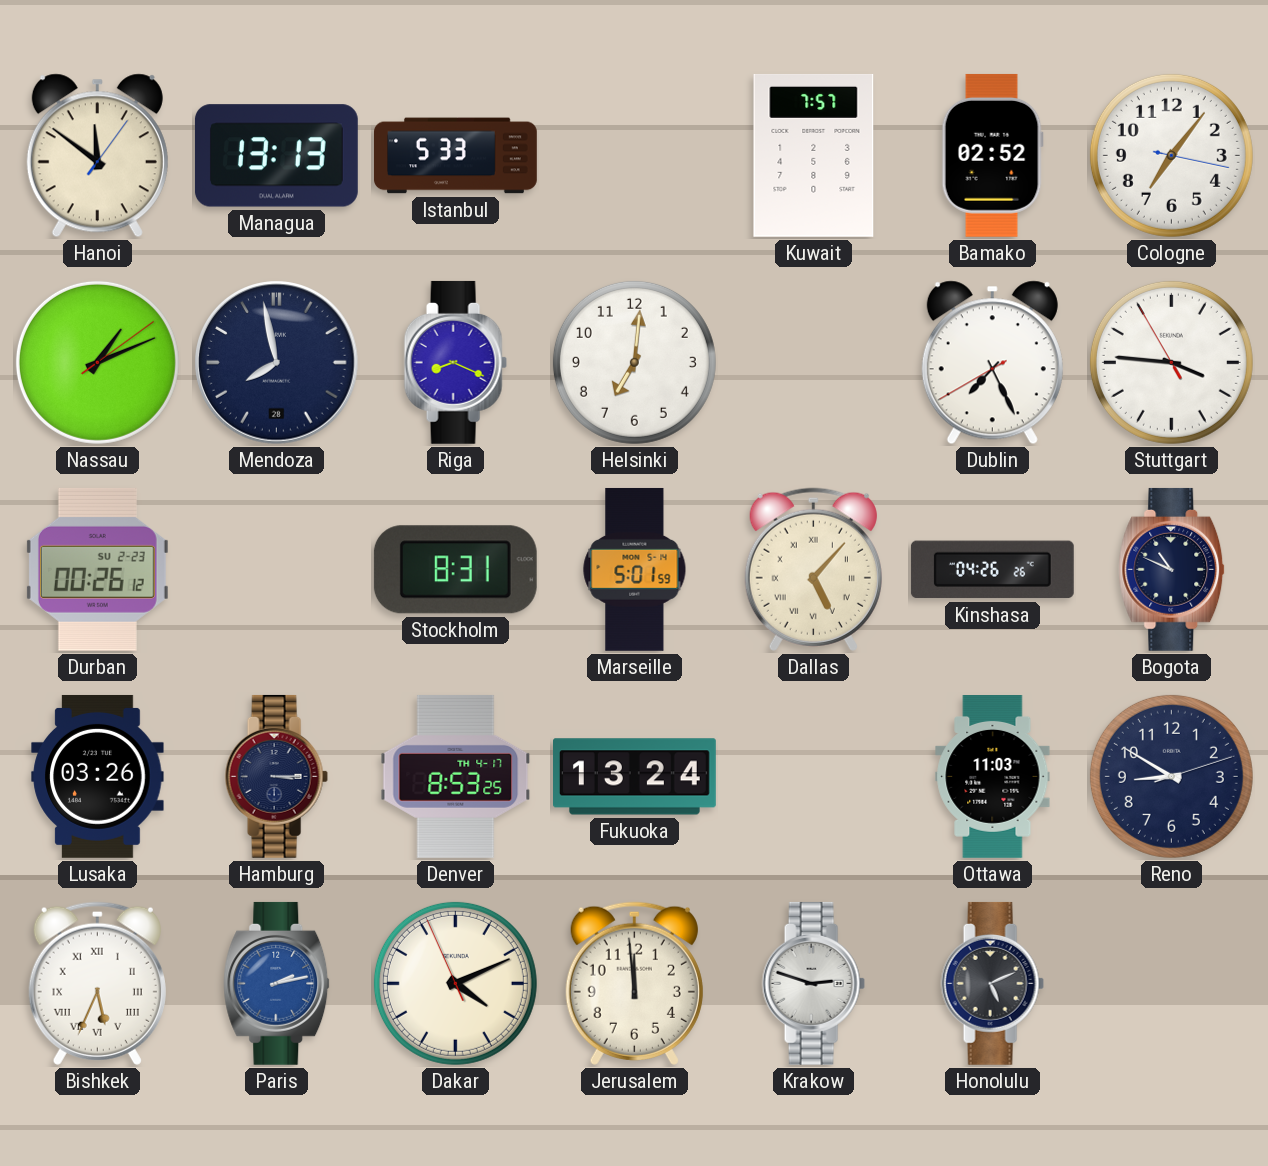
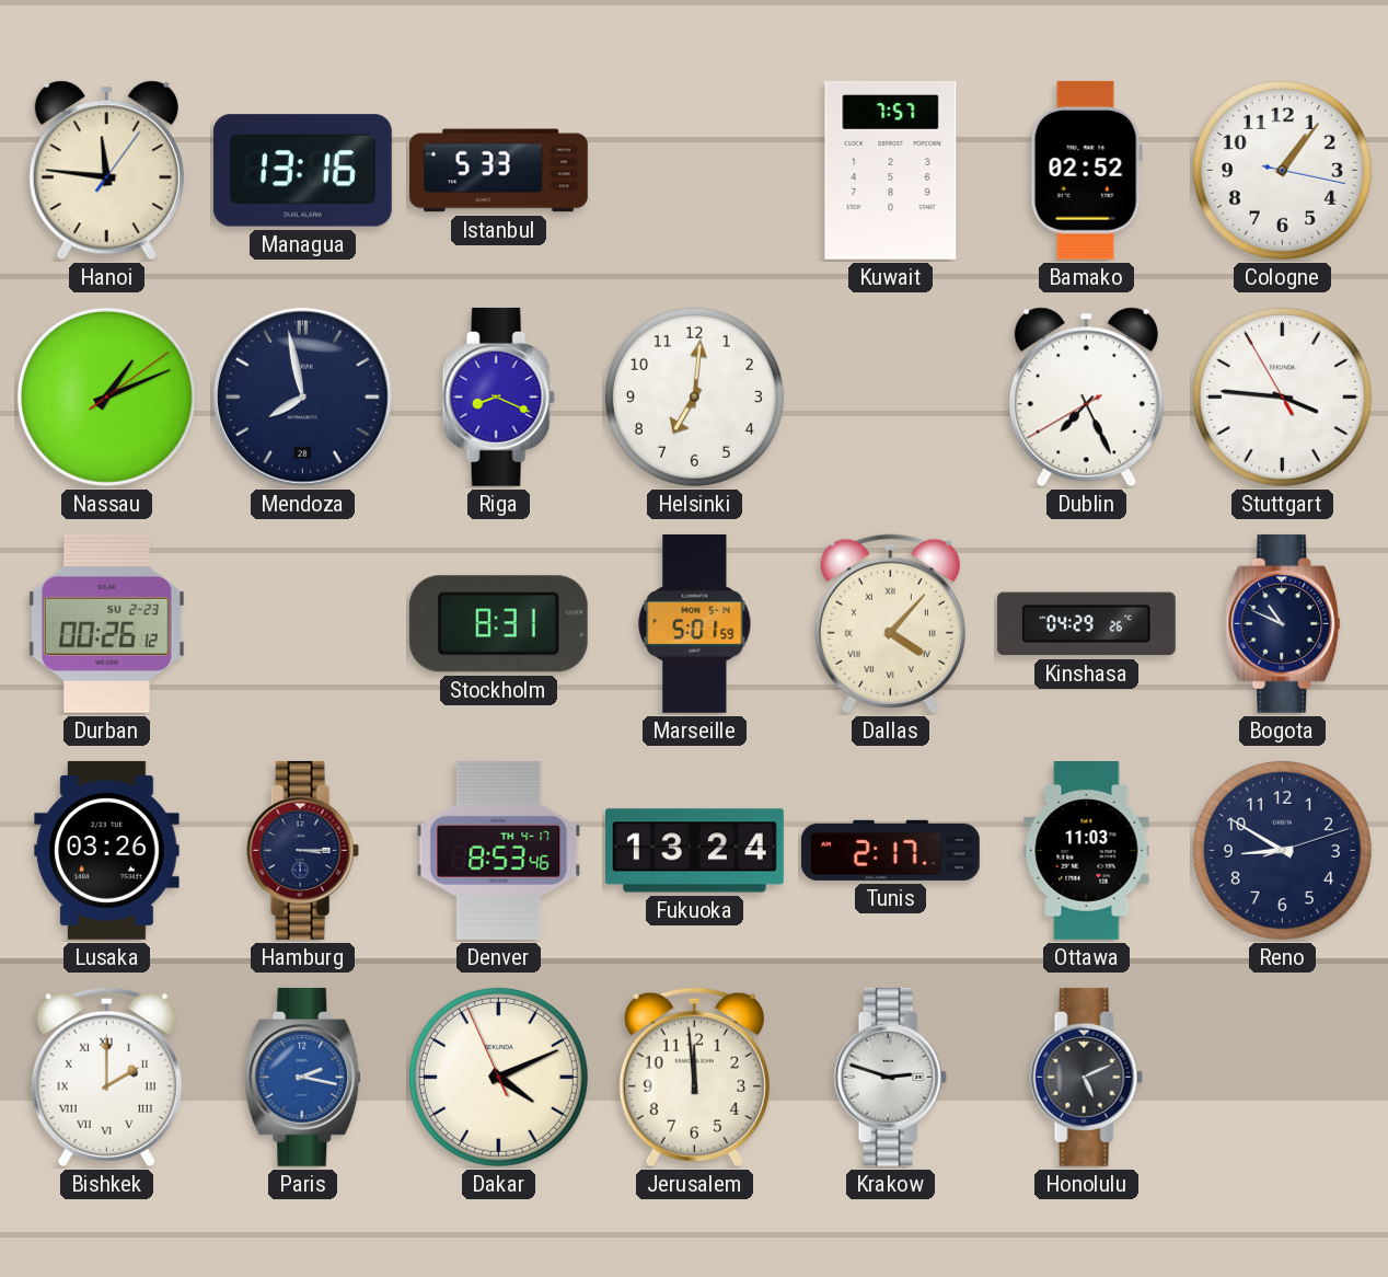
Hanoi: 11:51 -> 11:46
Managua: 13:13 -> 13:16
Cologne: 7:06 -> 1:06
Dallas: 5:07 -> 4:07
Kinshasa: 04:26 -> 04:29
Denver: 8:53:25 -> 8:53:46
Tunis: none -> 2:17
Bishkek: 5:34 -> 2:00
Paris: 2:13 -> 2:17
